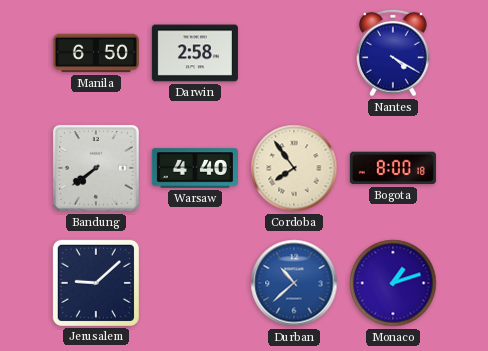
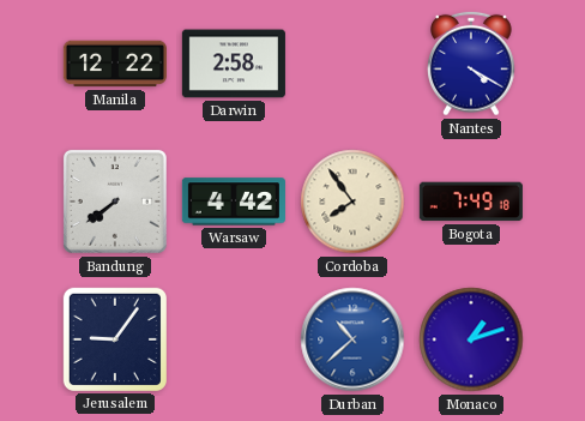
Manila: 6:50 -> 12:22
Warsaw: 4:40 -> 4:42
Bogota: 8:00 -> 7:49
Jerusalem: 9:08 -> 9:06
